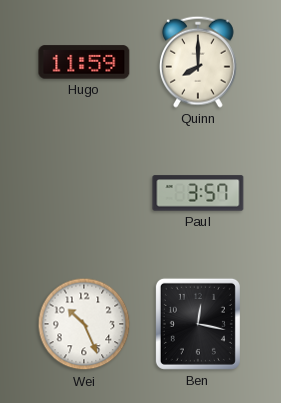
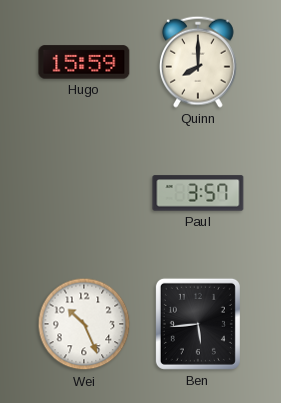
Hugo: 11:59 -> 15:59
Ben: 12:17 -> 5:44
